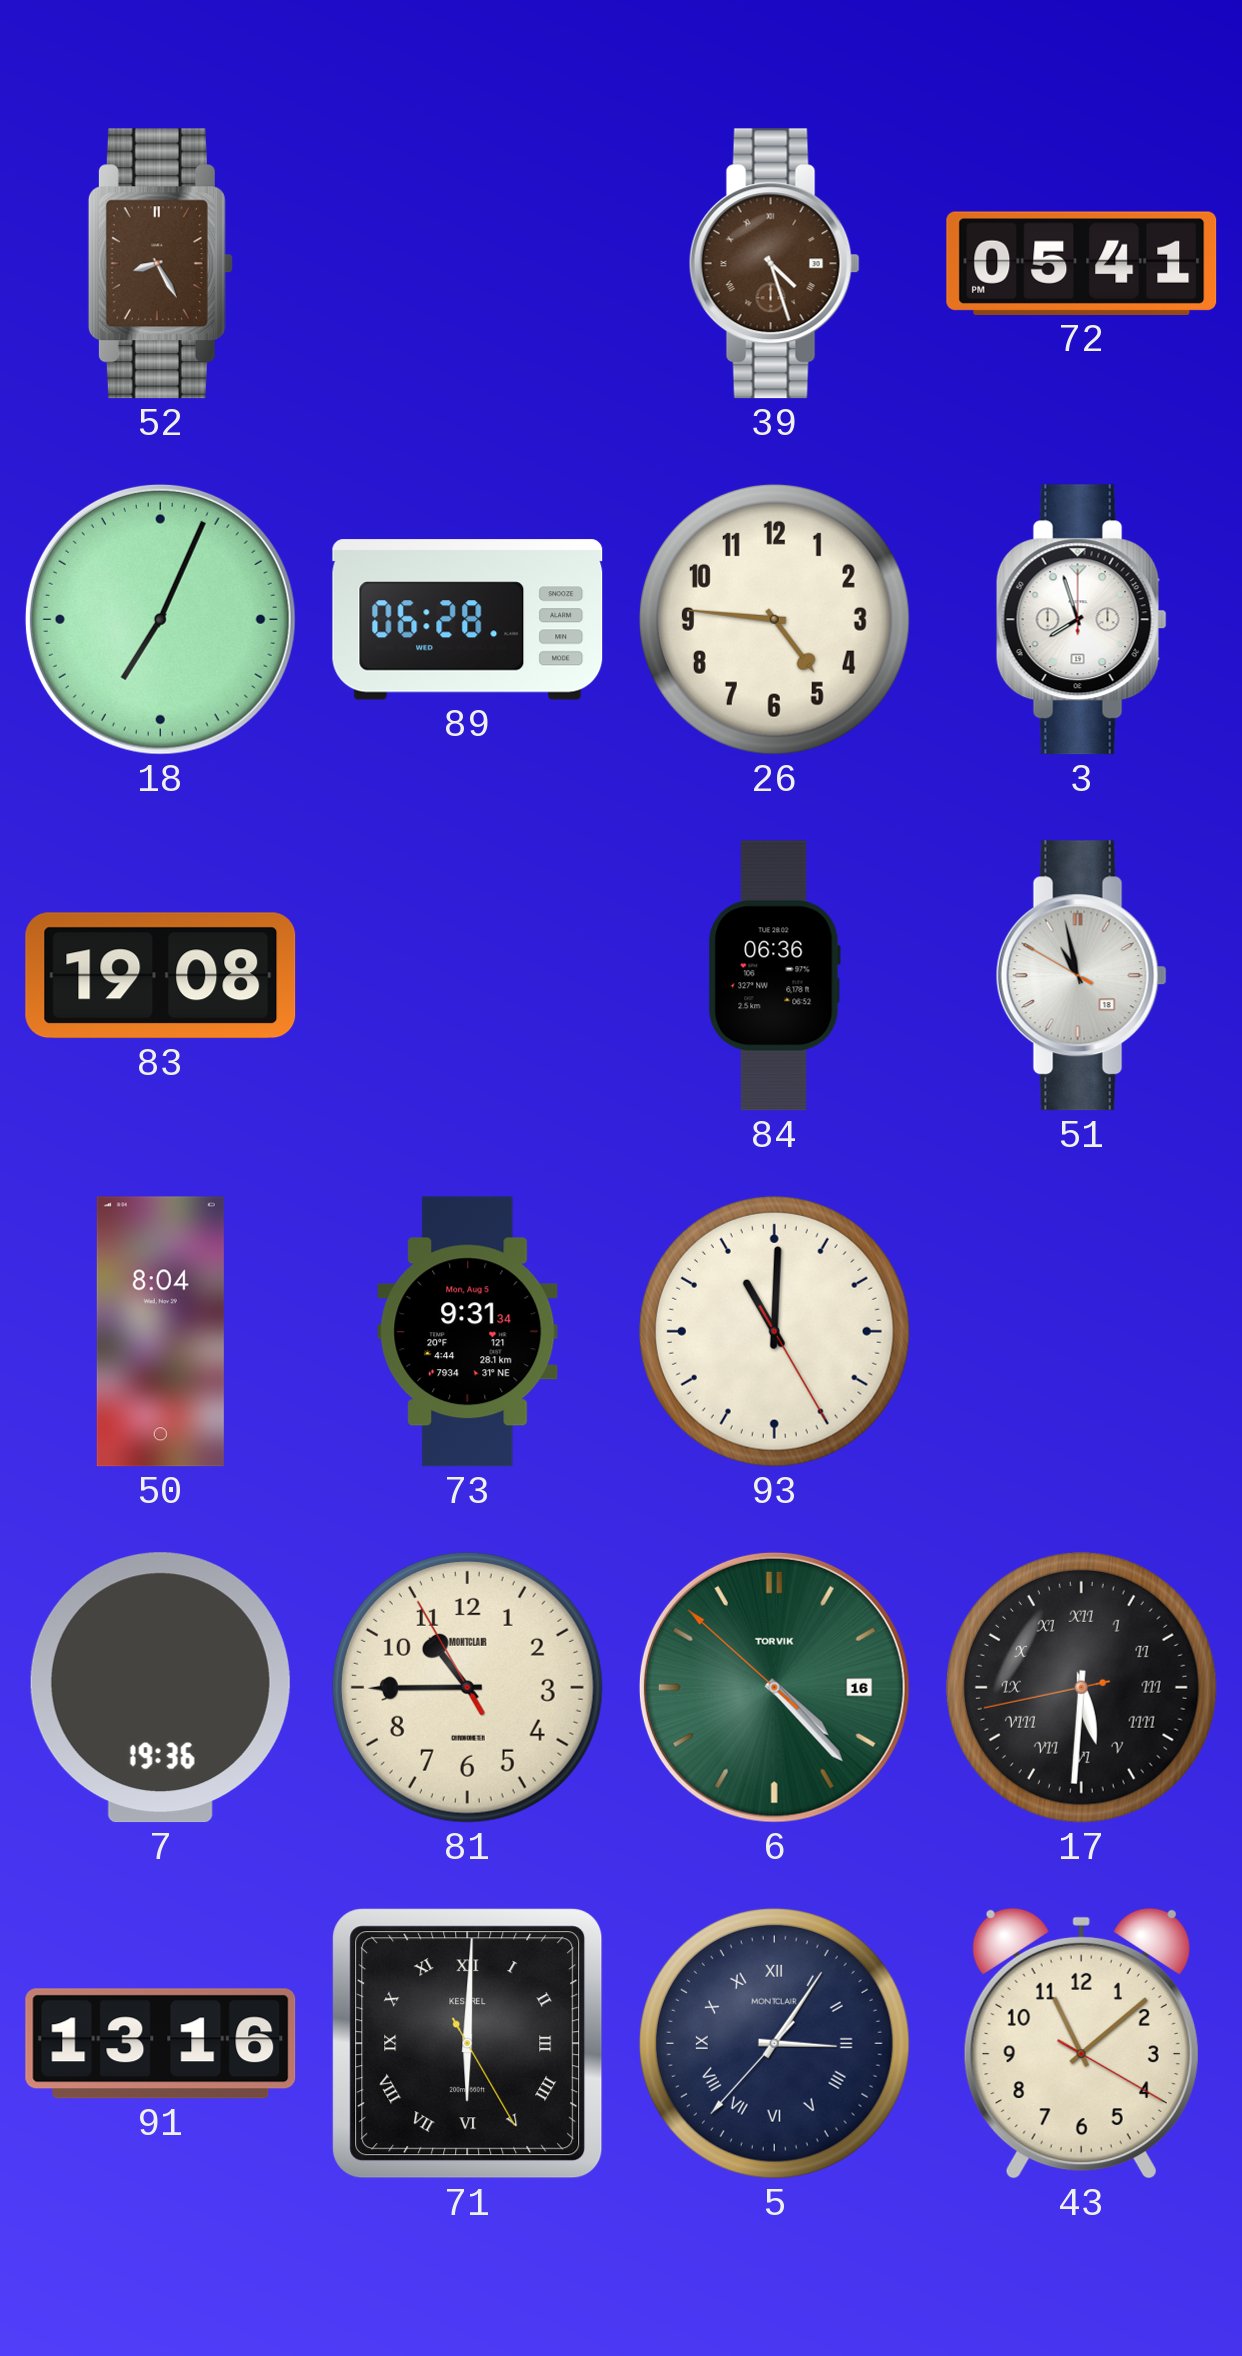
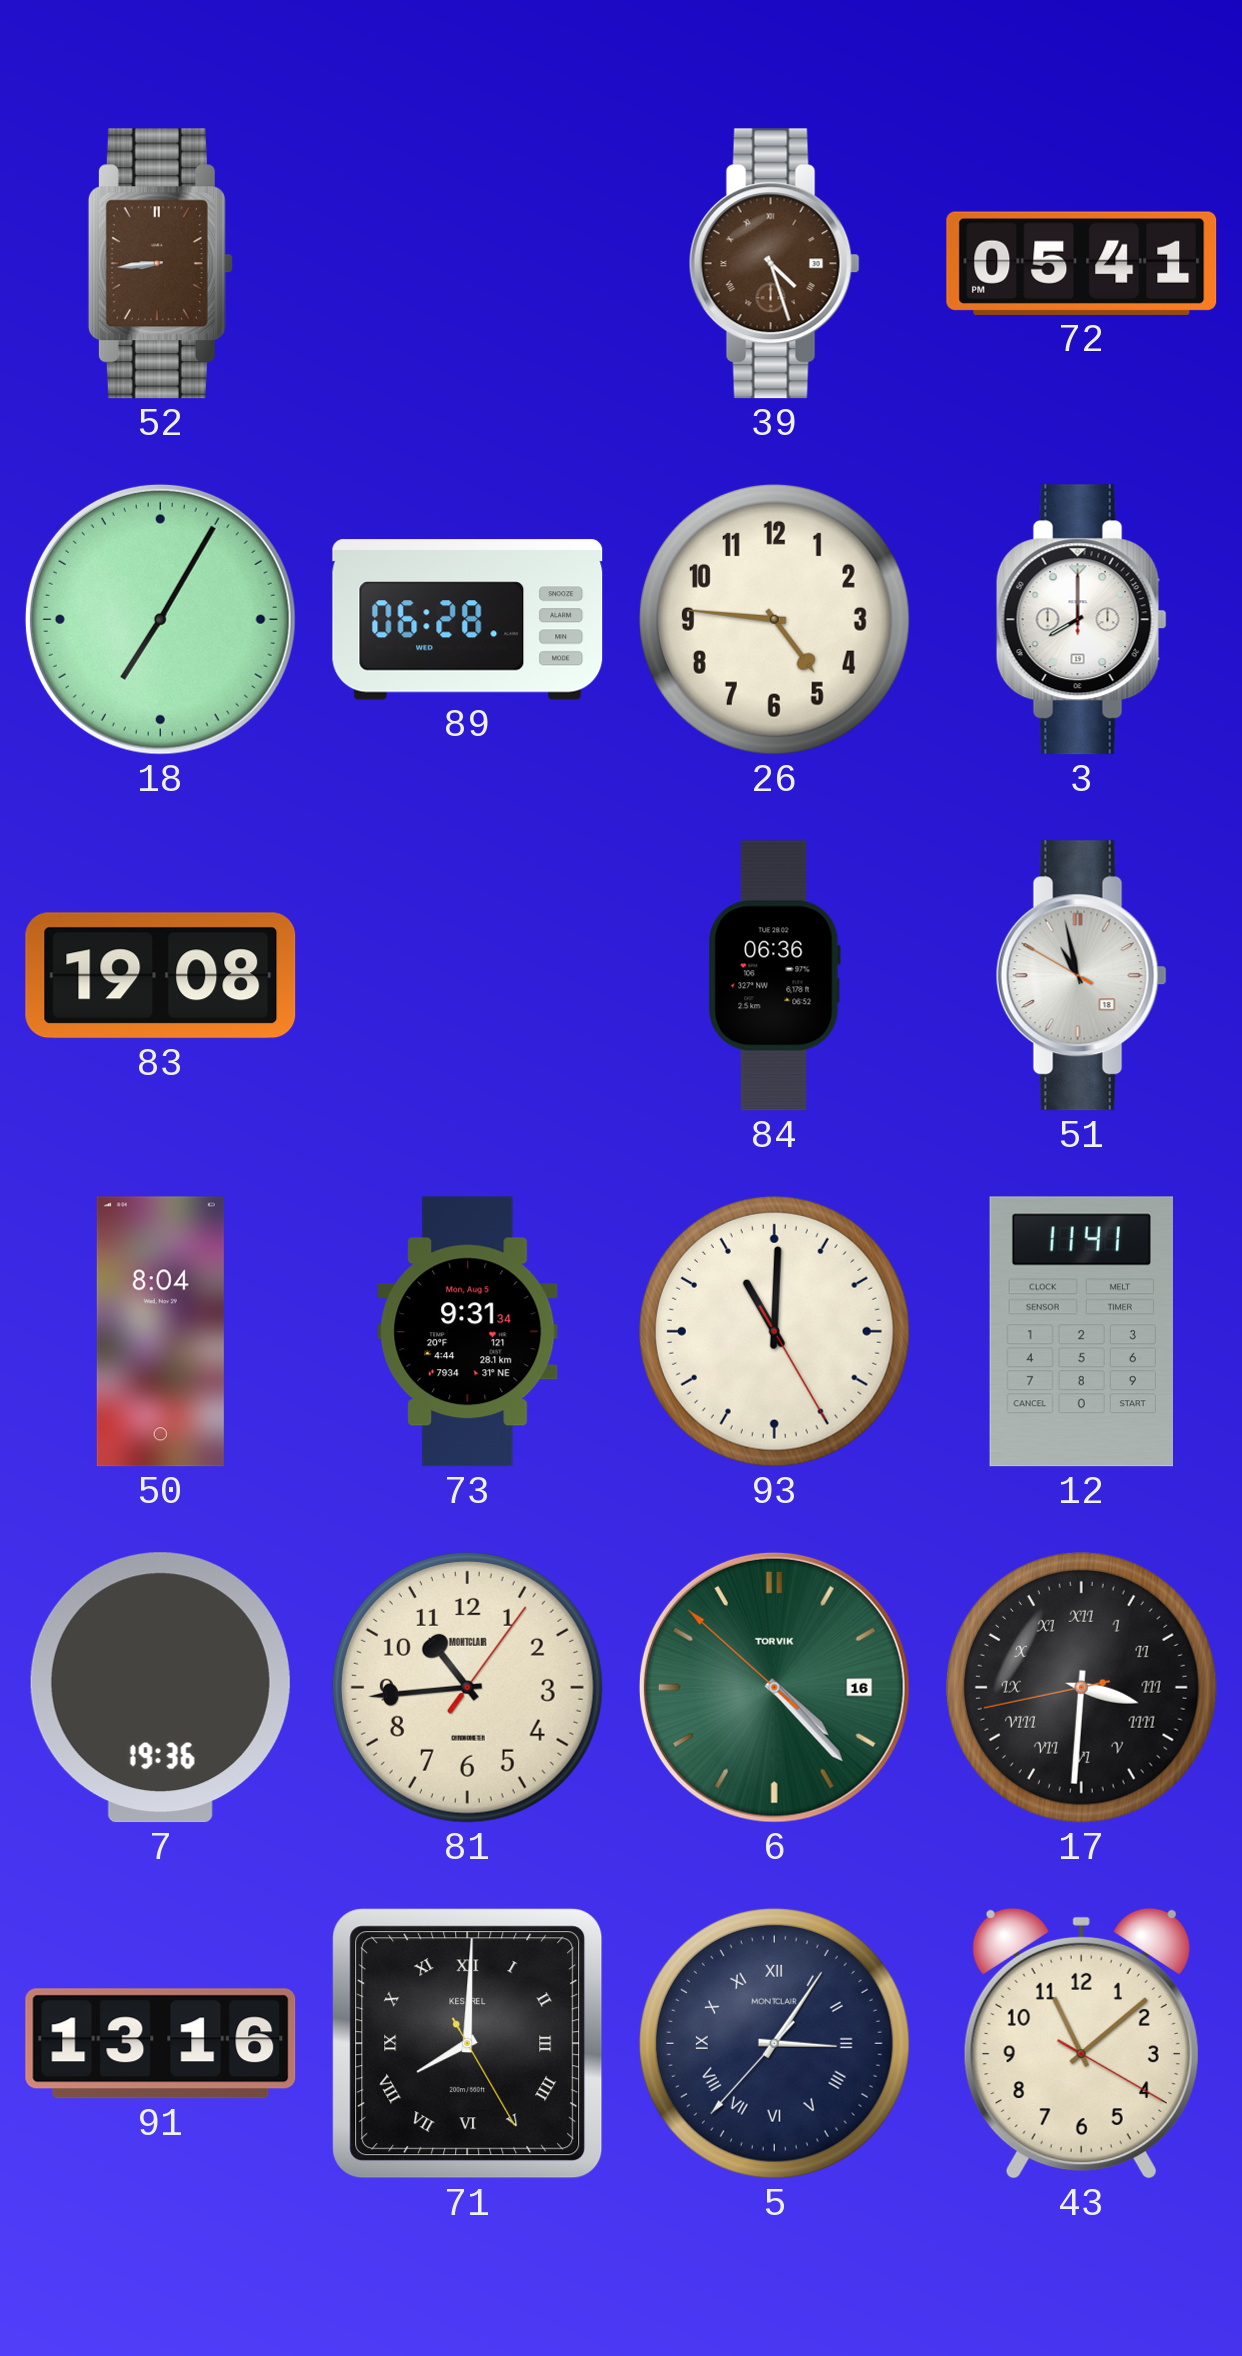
52: 8:25 -> 8:44
18: 7:04 -> 7:05
3: 7:57 -> 8:00
12: none -> 11:41
81: 10:44:55 -> 10:44:06
17: 5:30 -> 3:30
71: 6:00 -> 8:00
